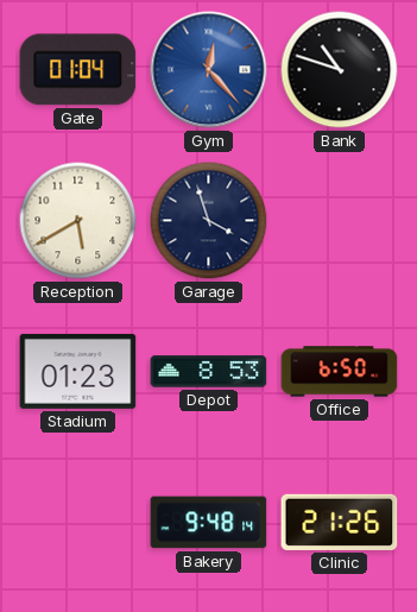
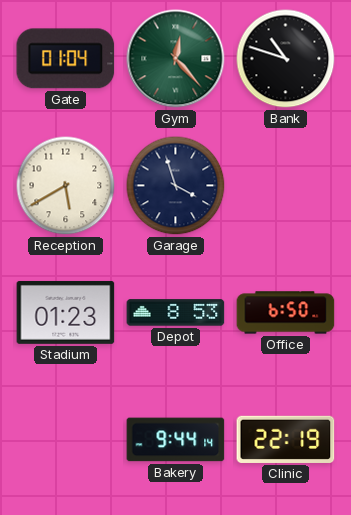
Gym dial: blue -> green
Bakery: 9:48 -> 9:44
Clinic: 21:26 -> 22:19
